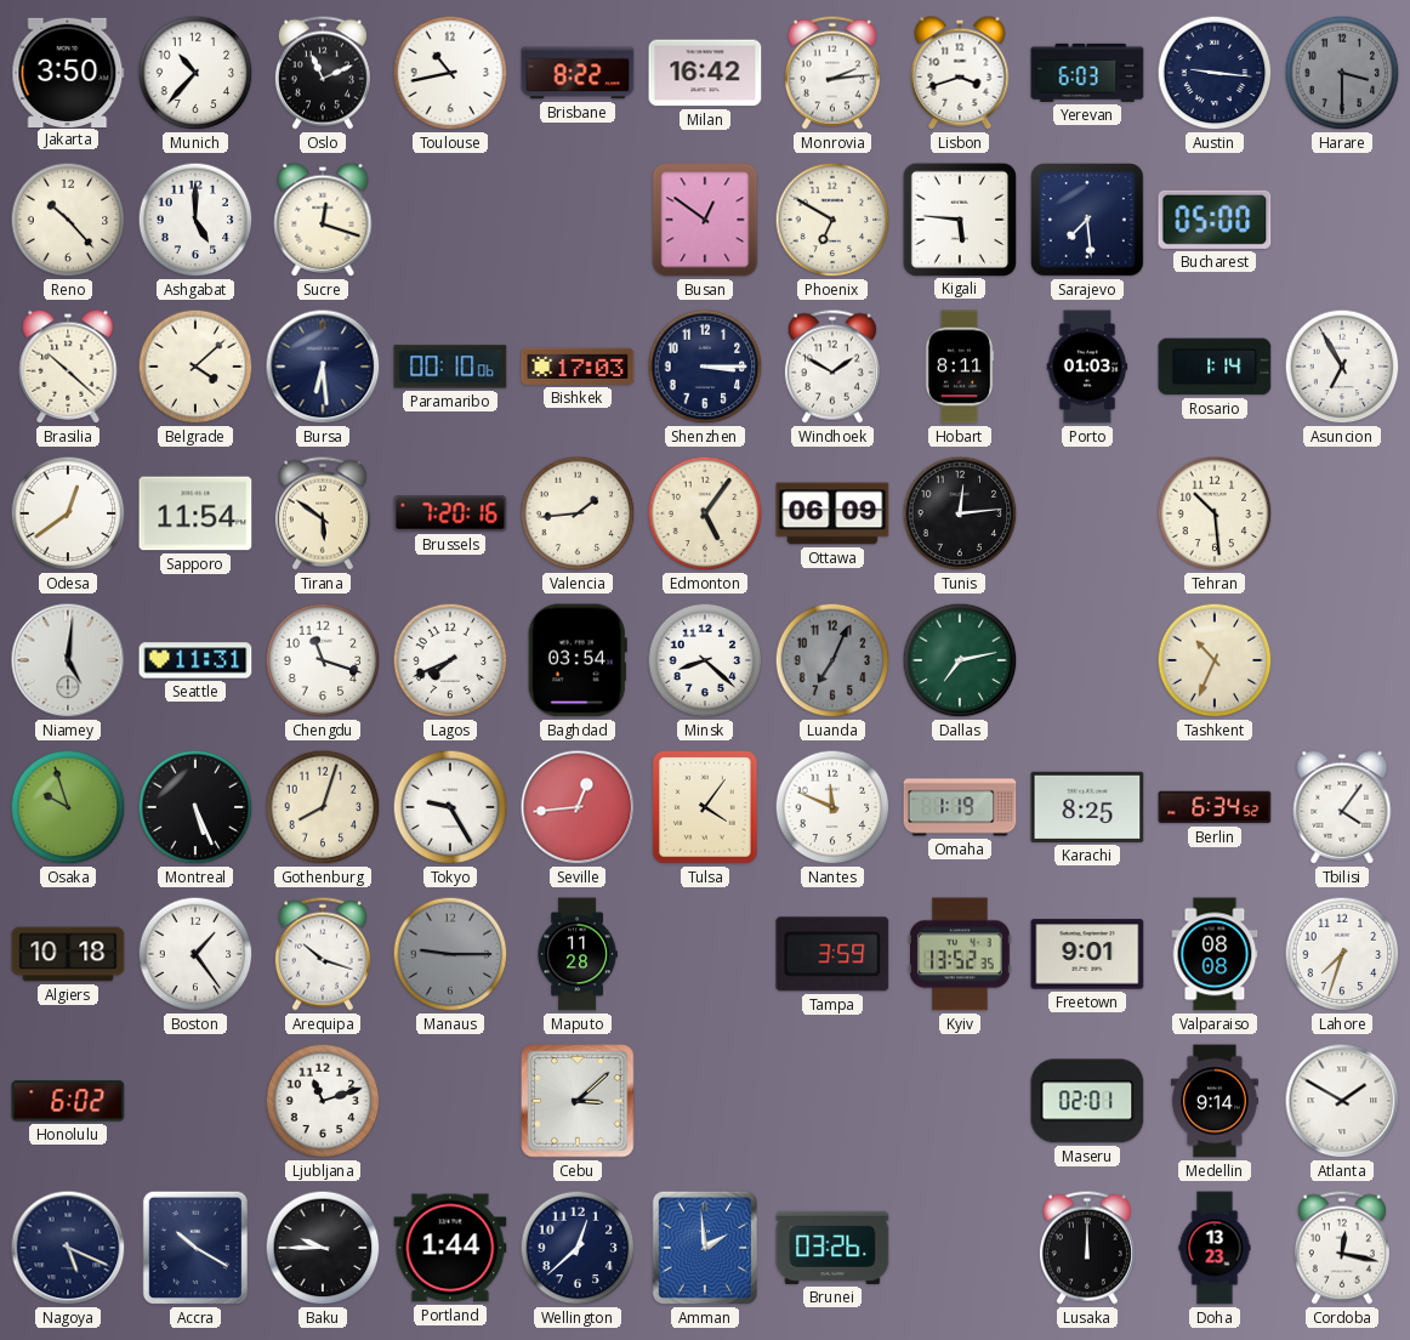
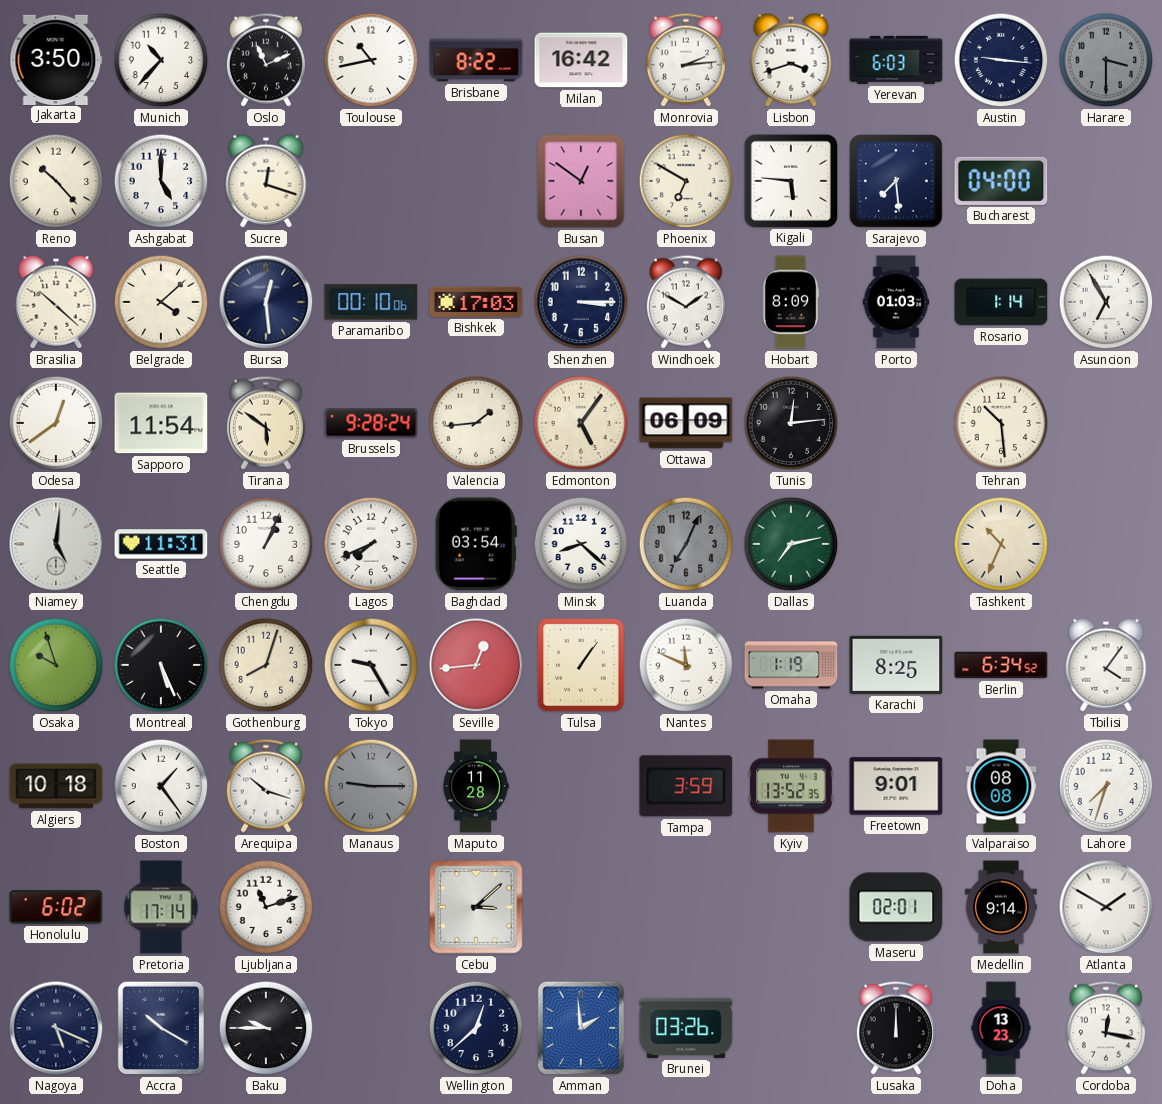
Bucharest: 05:00 -> 04:00
Bursa: 6:29 -> 12:29
Hobart: 8:11 -> 8:09
Brussels: 7:20 -> 9:28
Chengdu: 11:18 -> 1:04
Tulsa: 4:06 -> 1:06
Pretoria: none -> 17:14
Portland: 1:44 -> none
